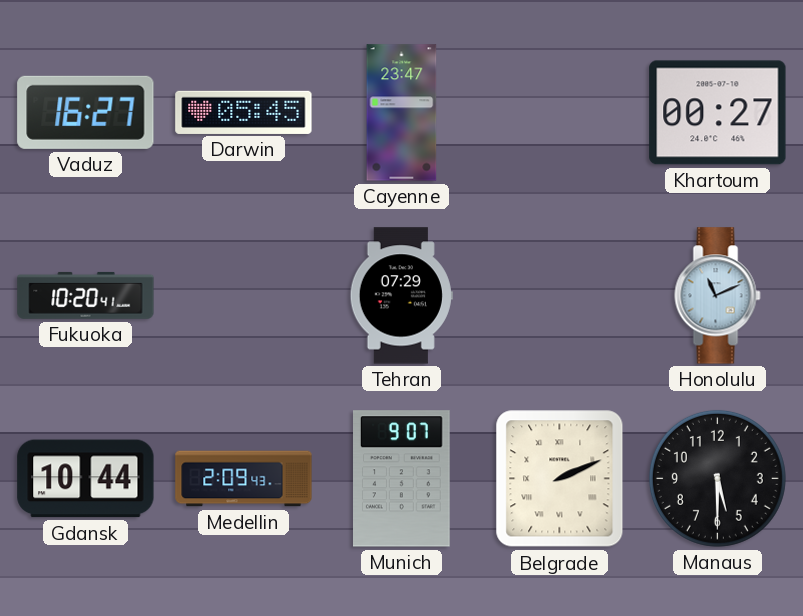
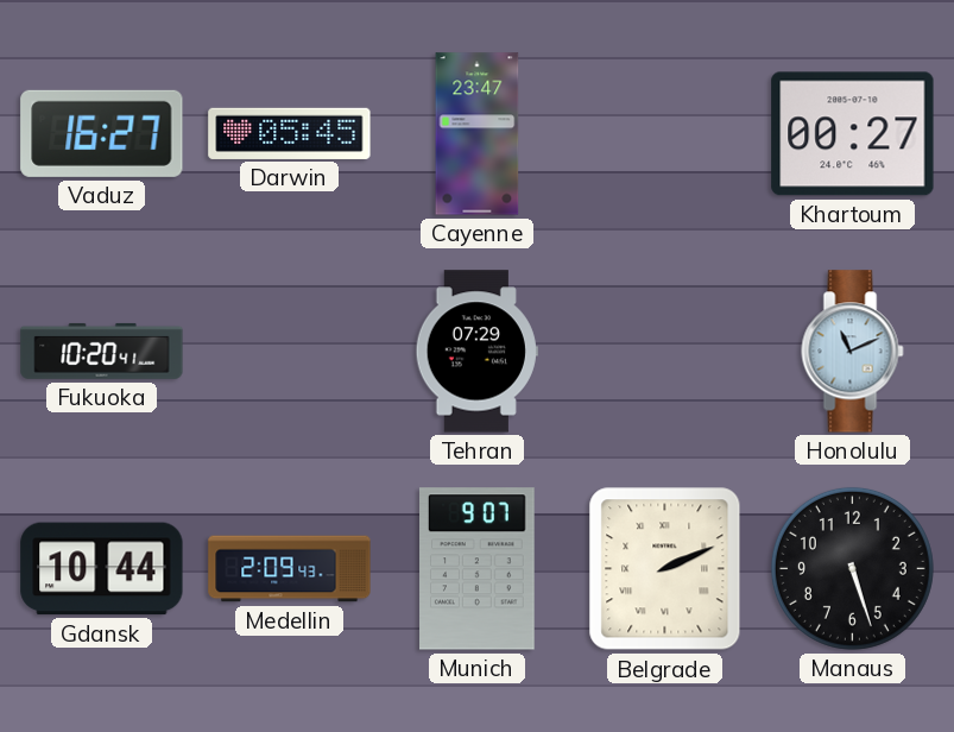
Manaus: 5:30 -> 5:27
